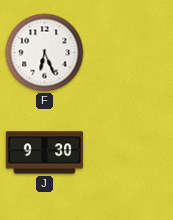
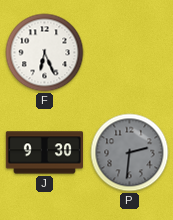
P: none -> 2:31
